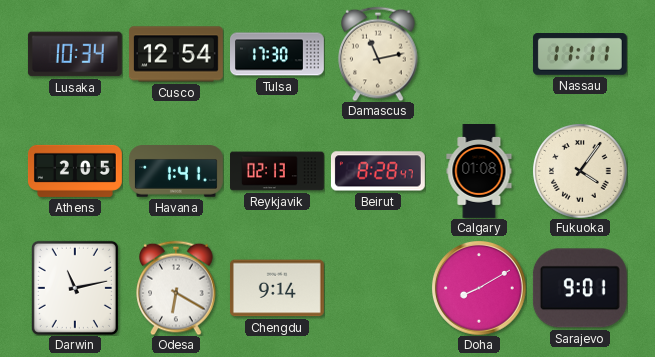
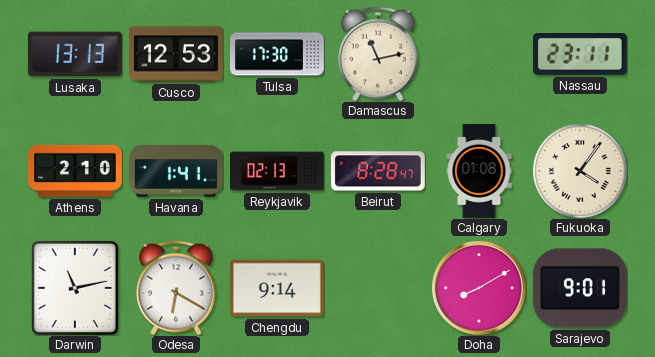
Lusaka: 10:34 -> 13:13
Cusco: 12:54 -> 12:53
Nassau: 11:11 -> 23:11
Athens: 2:05 -> 2:10
